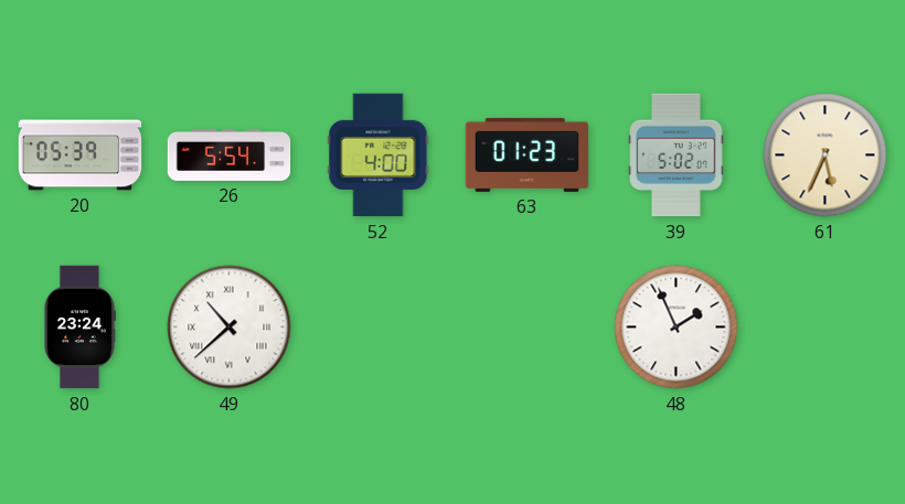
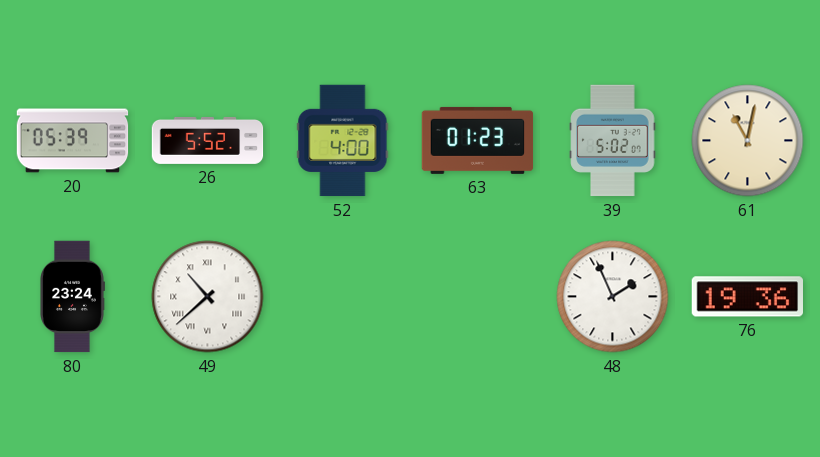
26: 5:54 -> 5:52
61: 5:34 -> 11:02
76: none -> 19:36
